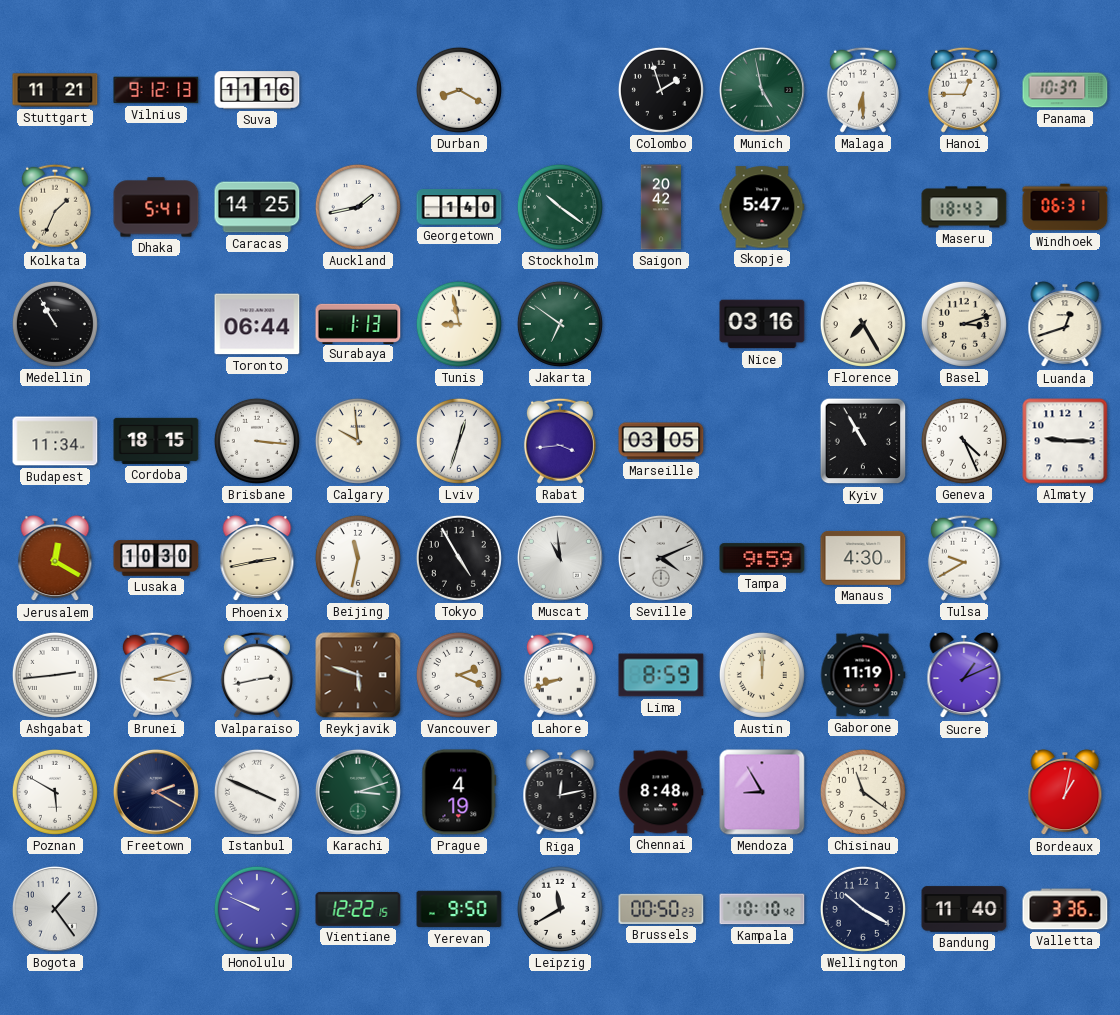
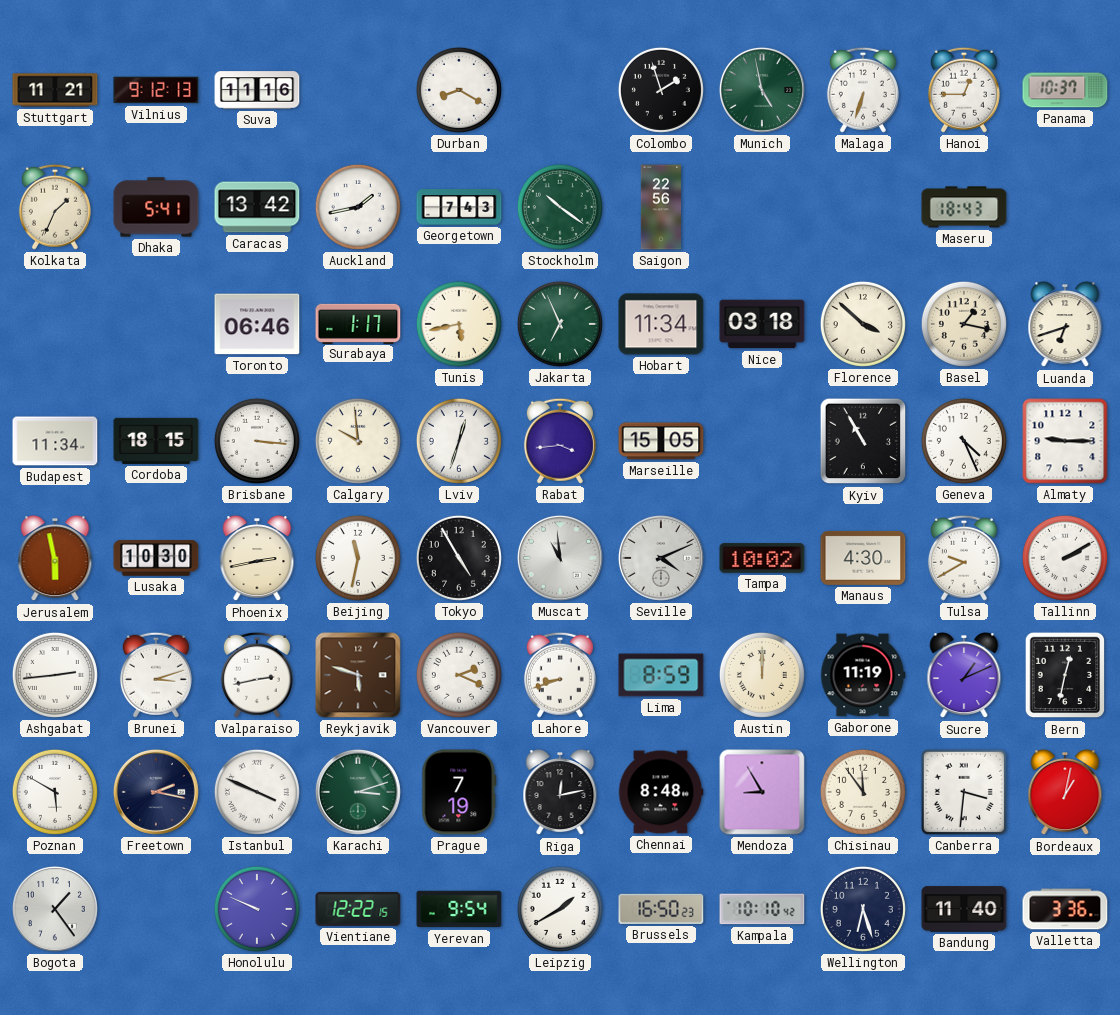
Malaga: 6:30 -> 6:33
Caracas: 14:25 -> 13:42
Georgetown: 1:40 -> 7:43
Saigon: 20:42 -> 22:56
Skopje: 5:47 -> none
Windhoek: 06:31 -> none
Medellin: 10:55 -> none
Toronto: 06:44 -> 06:46
Surabaya: 1:13 -> 1:17
Tunis: 8:58 -> 5:43
Jakarta: 6:51 -> 6:56
Hobart: none -> 11:34
Nice: 03:16 -> 03:18
Florence: 7:25 -> 3:52
Basel: 3:12 -> 1:17
Luanda: 12:42 -> 6:42
Marseille: 03:05 -> 15:05
Jerusalem: 12:20 -> 5:58
Tampa: 9:59 -> 10:02
Tallinn: none -> 2:10
Bern: none -> 12:32
Freetown: 2:20 -> 2:17
Prague: 4:19 -> 7:19
Chisinau: 11:21 -> 11:54
Canberra: none -> 3:31
Yerevan: 9:50 -> 9:54
Leipzig: 11:40 -> 1:40
Brussels: 00:50 -> 16:50
Wellington: 10:20 -> 6:27
